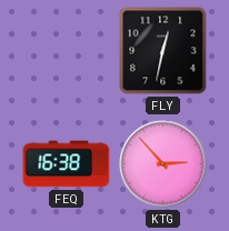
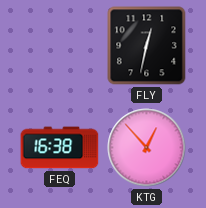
KTG: 2:53 -> 12:53
